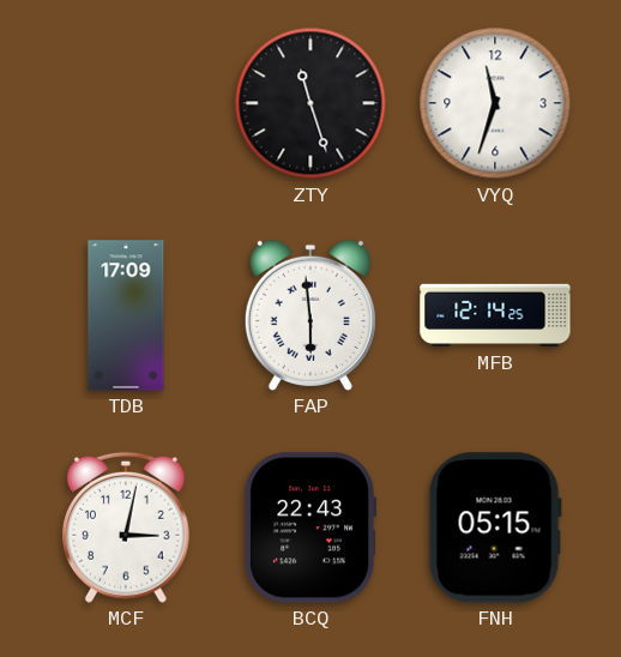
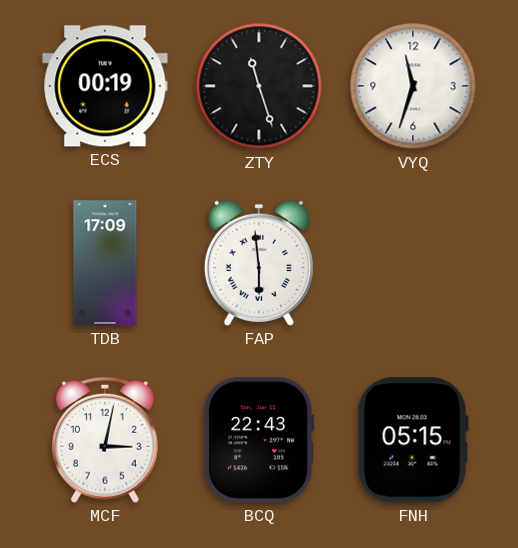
ECS: none -> 00:19
MFB: 12:14 -> none
